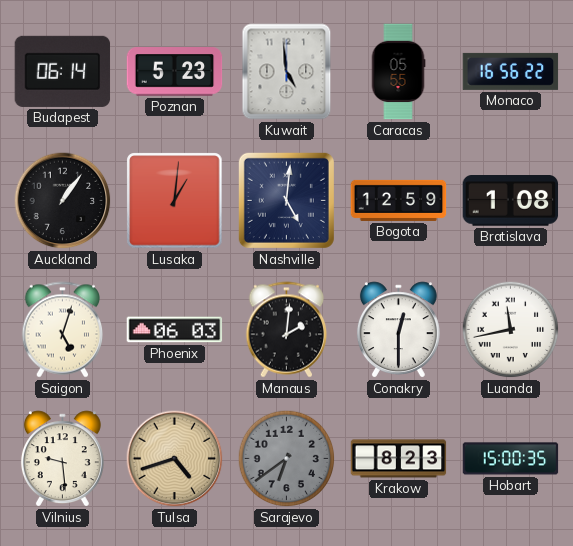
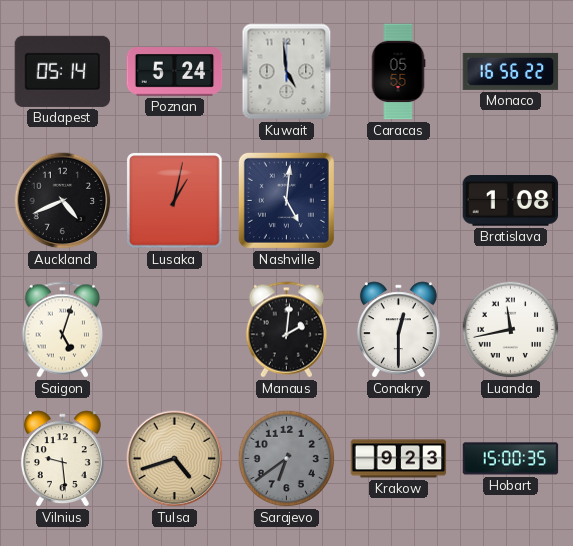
Budapest: 06:14 -> 05:14
Poznan: 5:23 -> 5:24
Auckland: 1:06 -> 4:41
Lusaka: 1:01 -> 1:02
Bogota: 12:59 -> none
Phoenix: 06:03 -> none
Krakow: 8:23 -> 9:23
